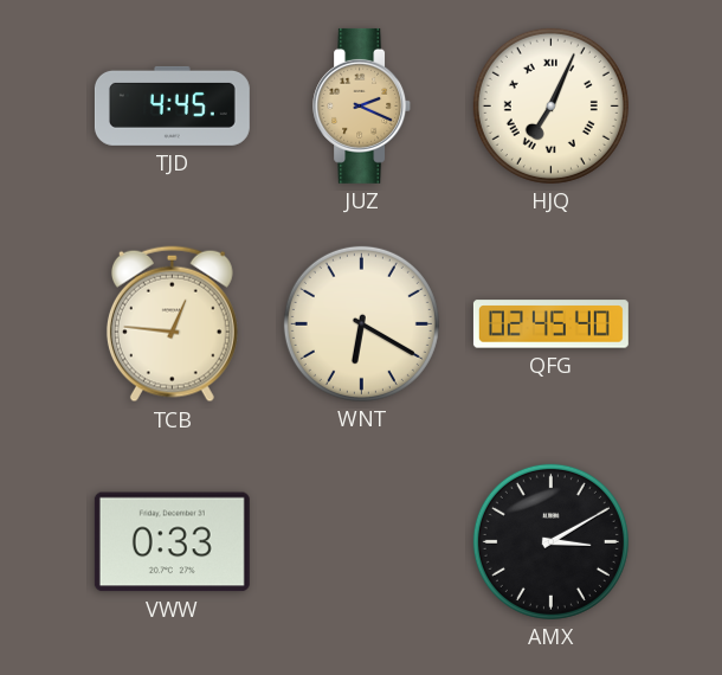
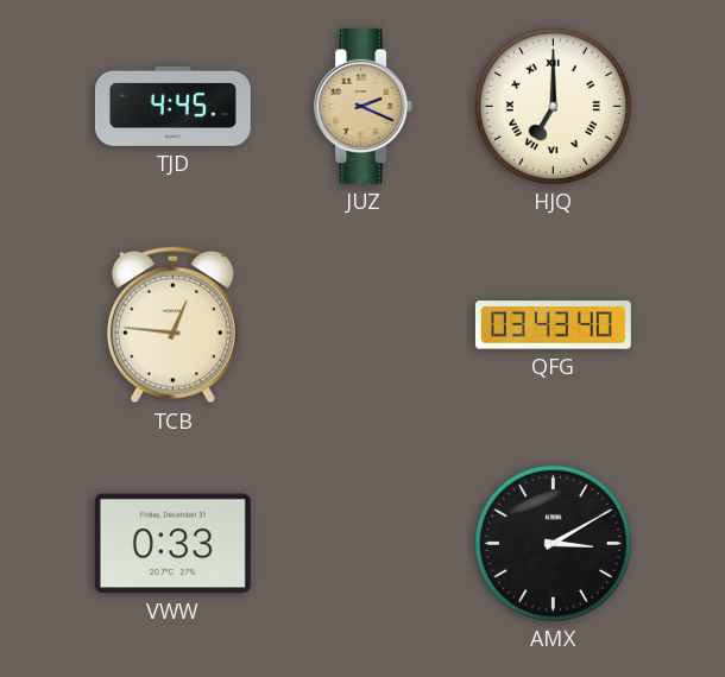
HJQ: 7:04 -> 7:00
WNT: 6:20 -> none
QFG: 02:45 -> 03:43
